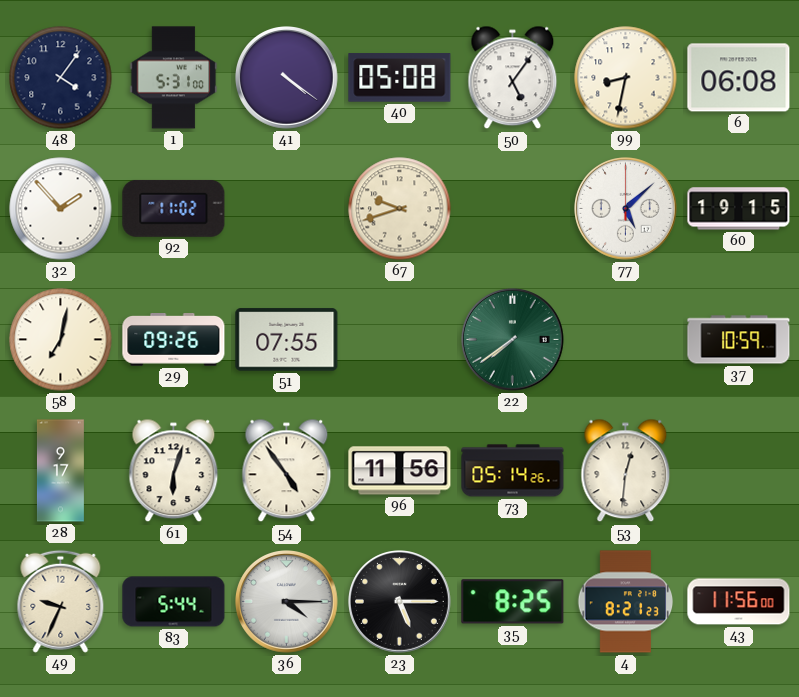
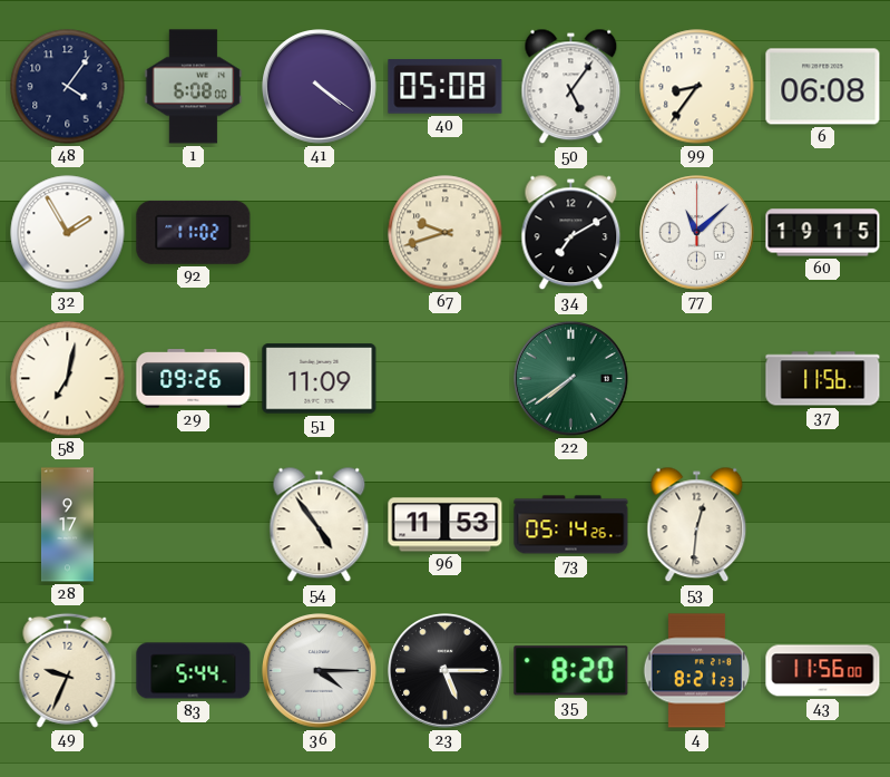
1: 5:31 -> 6:08
99: 8:32 -> 8:36
32: 1:53 -> 1:55
34: none -> 7:10
77: 5:08 -> 11:08
51: 07:55 -> 11:09
37: 10:59 -> 11:56
61: 6:03 -> none
96: 11:56 -> 11:53
35: 8:25 -> 8:20
